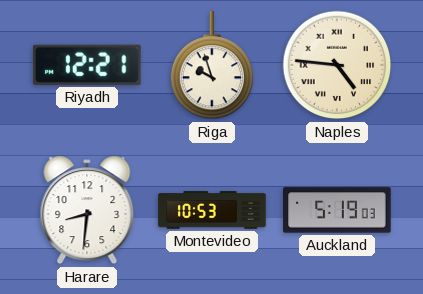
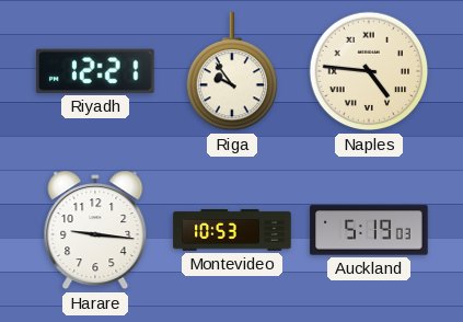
Riga: 9:57 -> 9:54
Harare: 8:31 -> 9:16
